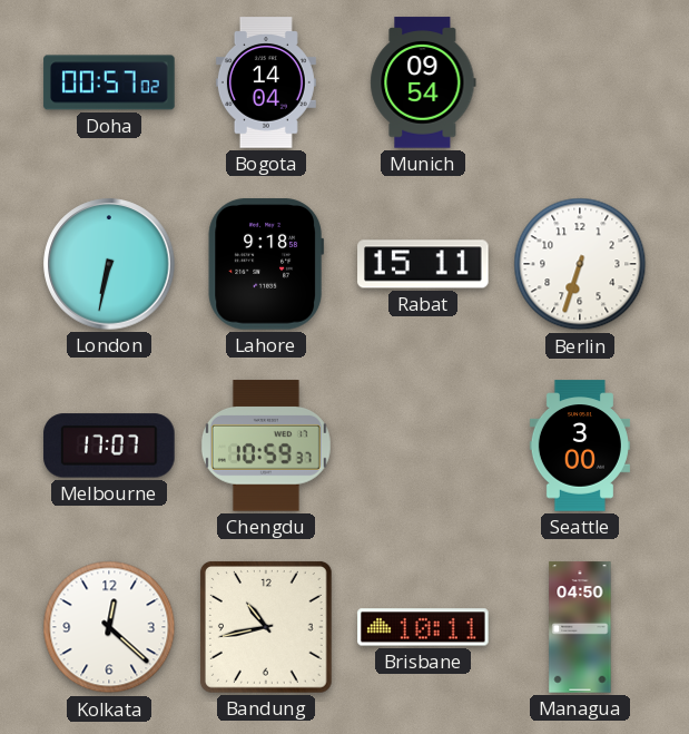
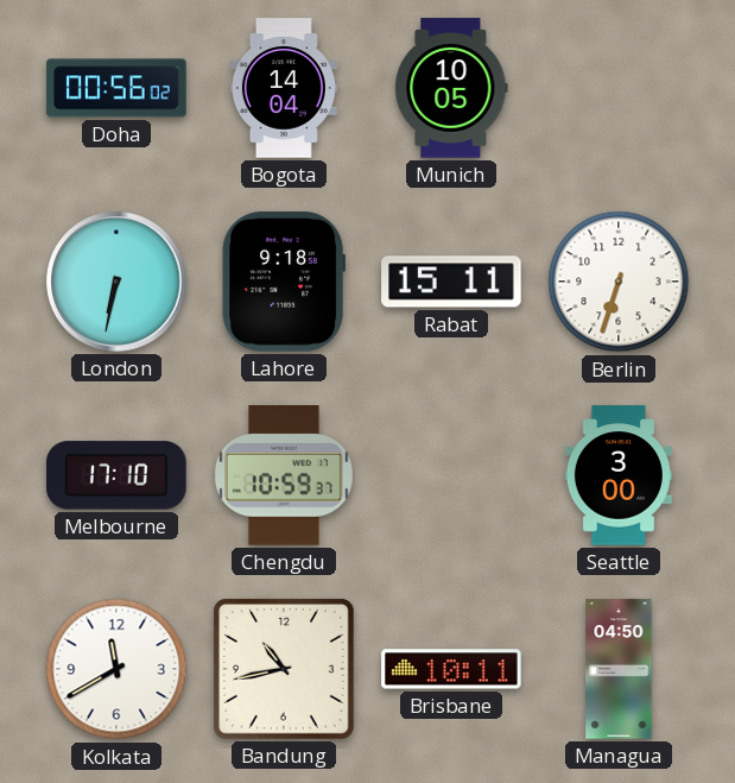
Doha: 00:57 -> 00:56
Munich: 09:54 -> 10:05
Melbourne: 17:07 -> 17:10
Kolkata: 12:22 -> 11:40
